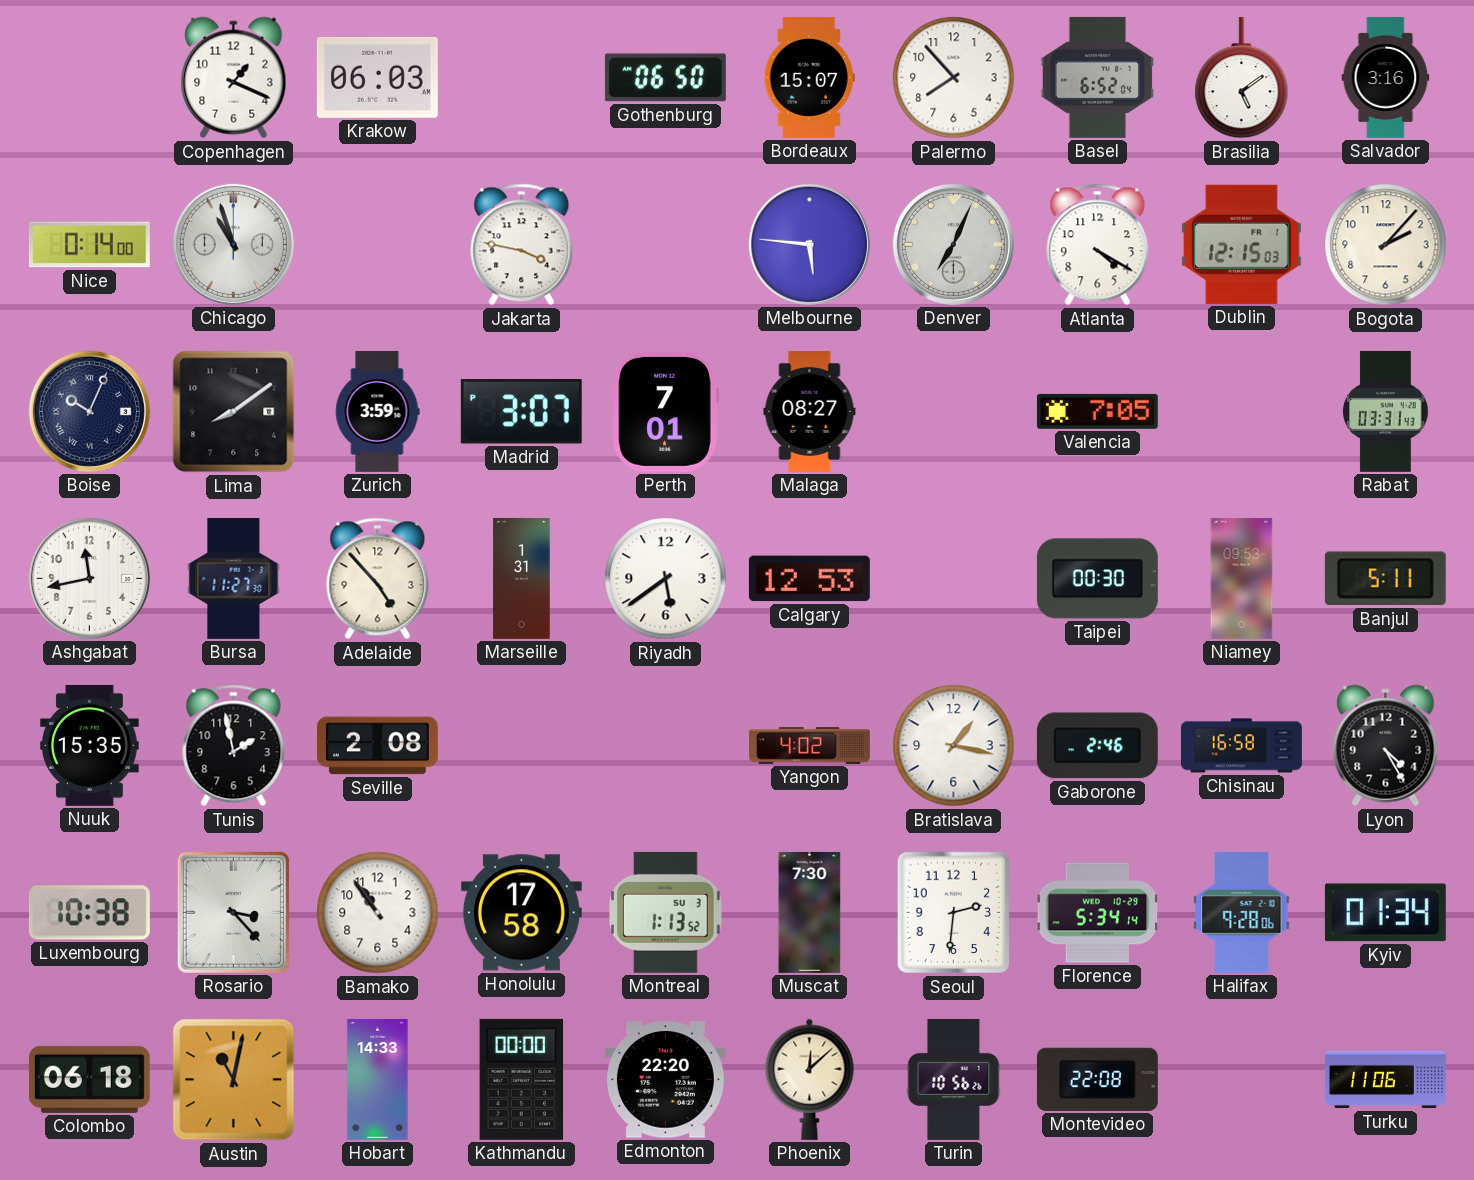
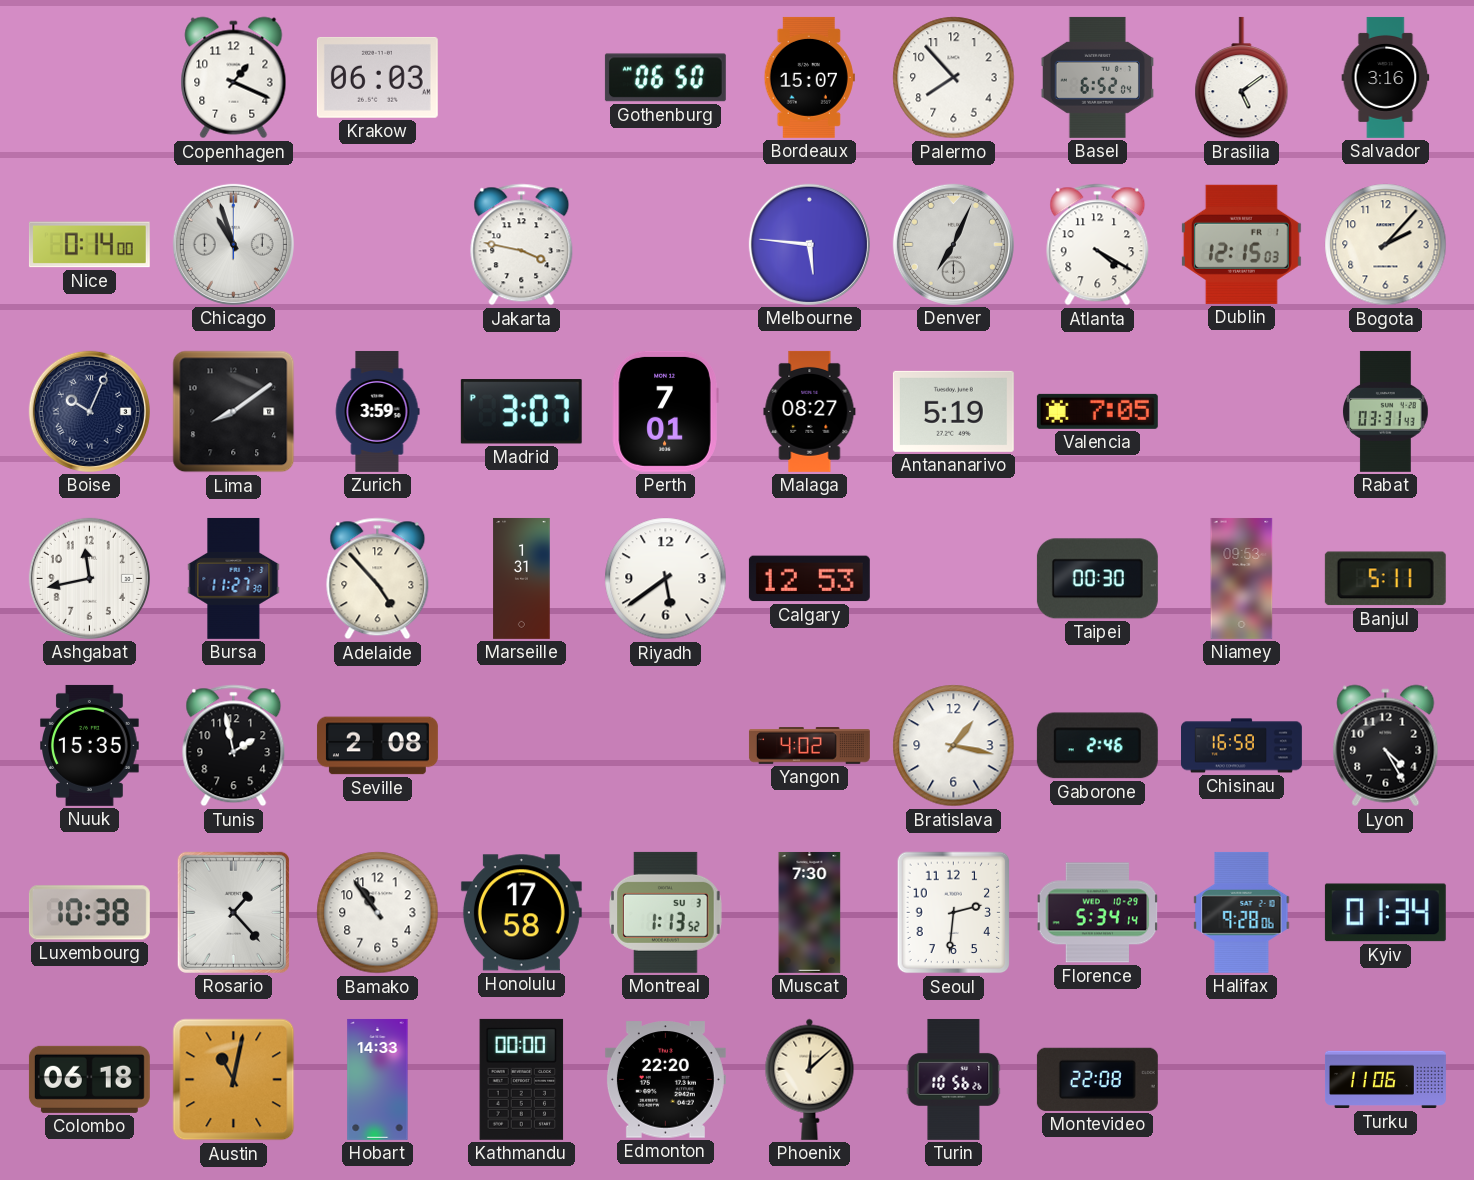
Antananarivo: none -> 5:19
Rosario: 3:23 -> 1:23
